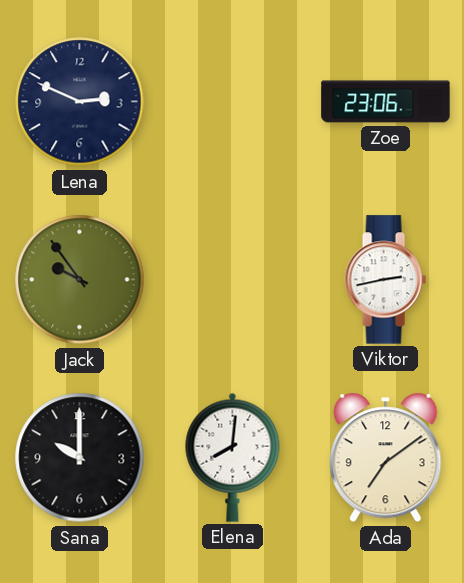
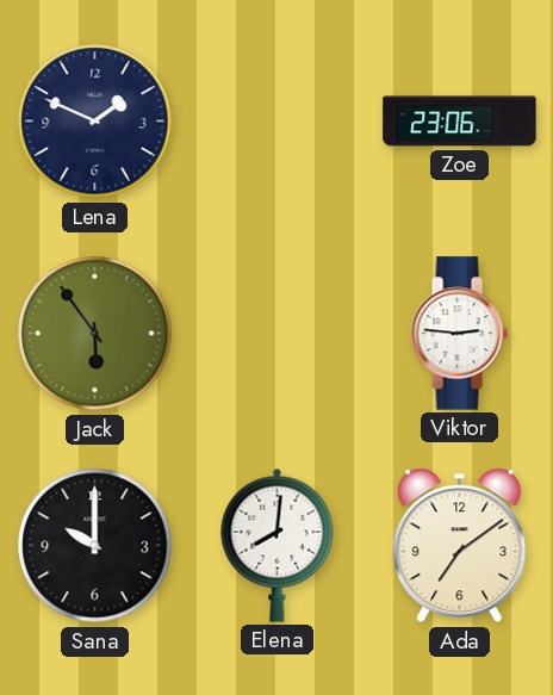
Lena: 2:49 -> 1:49
Jack: 9:54 -> 5:54
Viktor: 2:43 -> 2:46
